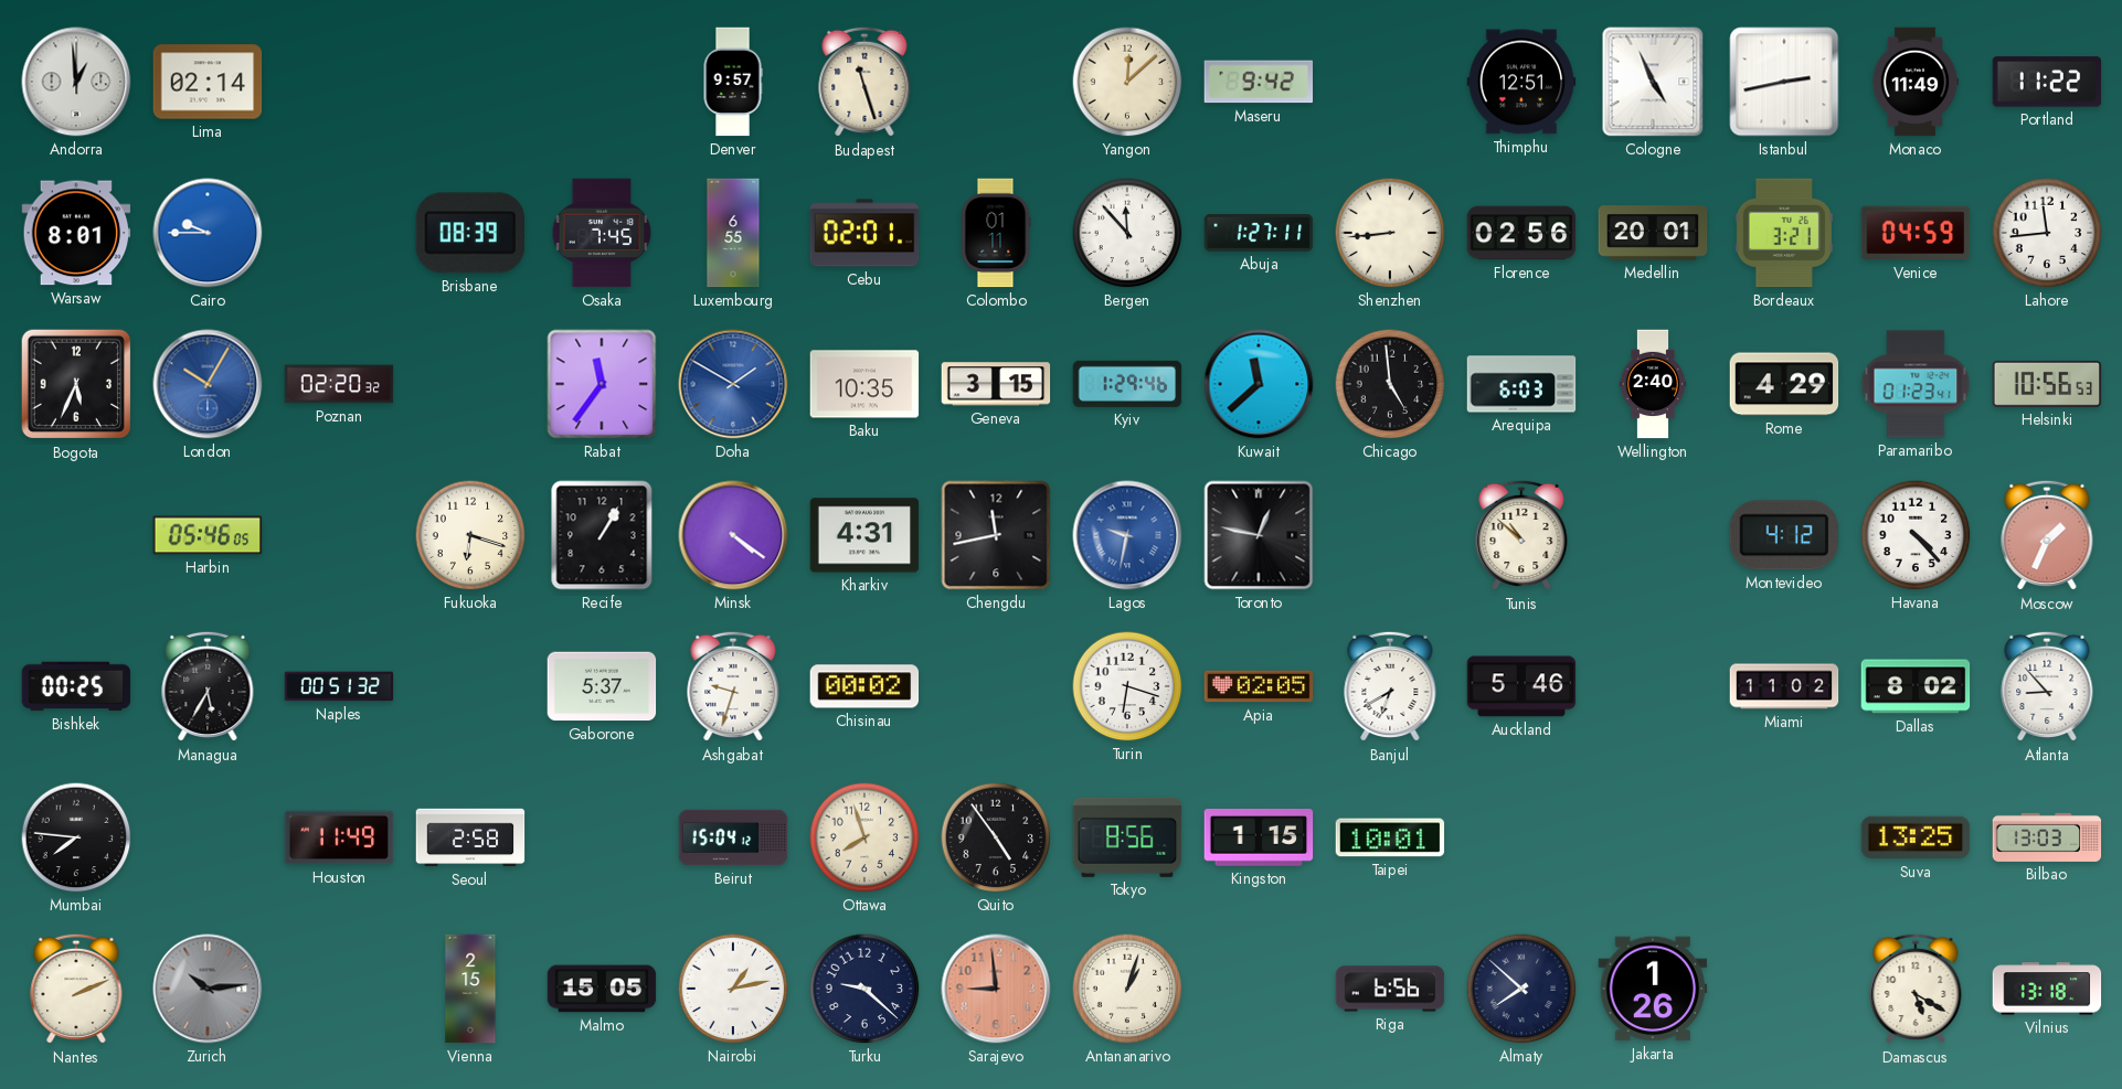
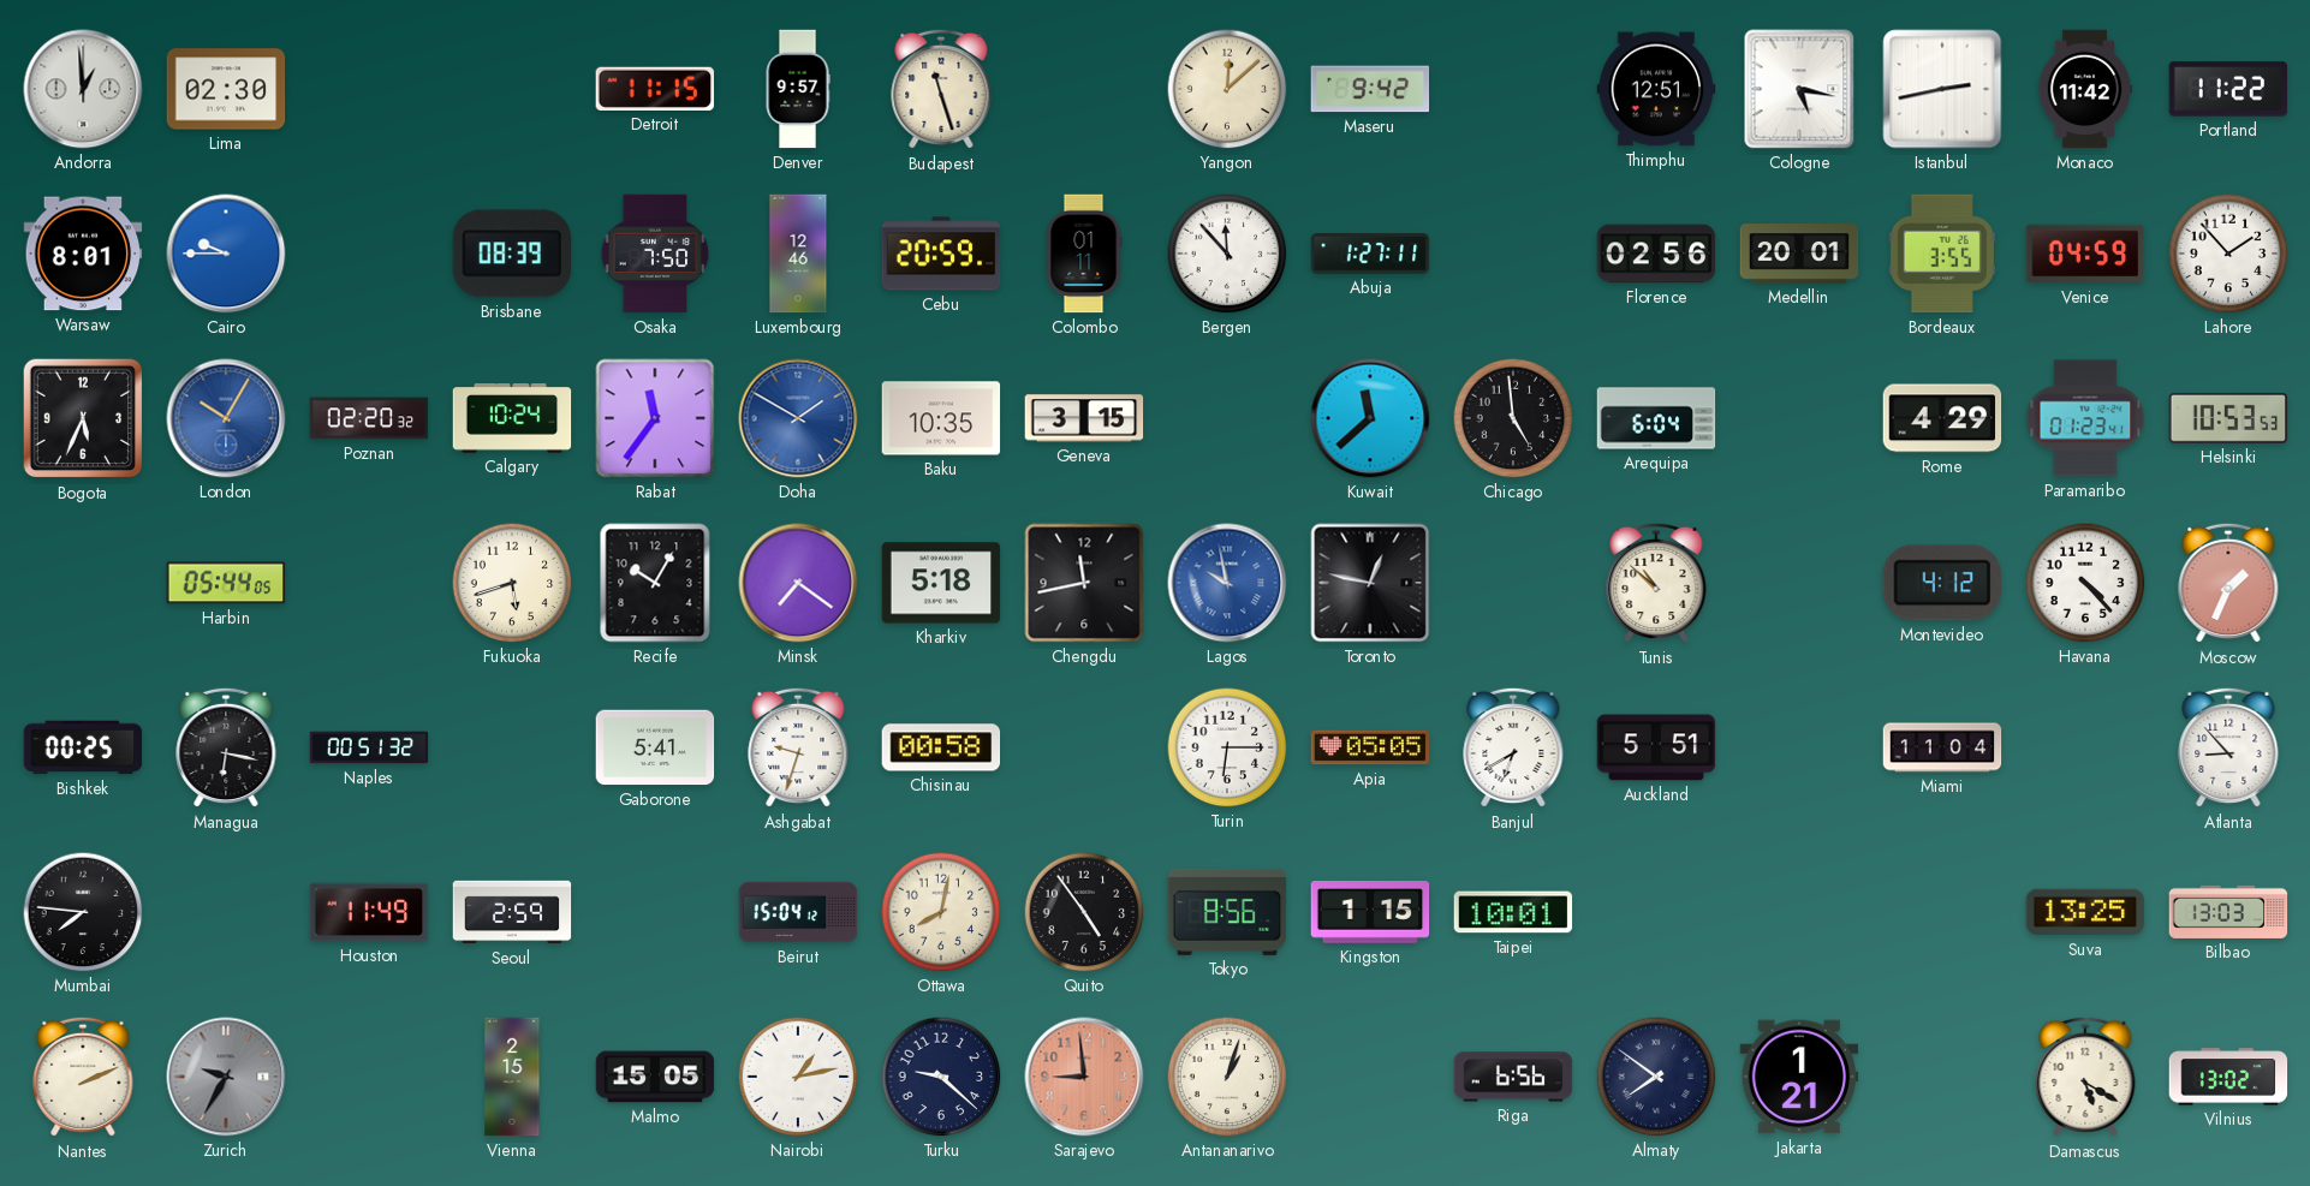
Lima: 02:14 -> 02:30
Detroit: none -> 11:15
Cologne: 4:56 -> 5:17
Monaco: 11:49 -> 11:42
Osaka: 7:45 -> 7:50
Luxembourg: 6:55 -> 12:46
Cebu: 02:01 -> 20:59
Shenzhen: 8:44 -> none
Bordeaux: 3:21 -> 3:55
Lahore: 11:44 -> 1:53
Calgary: none -> 10:24
Kyiv: 1:29 -> none
Arequipa: 6:03 -> 6:04
Wellington: 2:40 -> none
Helsinki: 10:56 -> 10:53
Harbin: 05:46 -> 05:44
Fukuoka: 6:18 -> 5:42
Recife: 1:05 -> 10:05
Minsk: 4:21 -> 7:21
Kharkiv: 4:31 -> 5:18
Lagos: 9:32 -> 9:58
Managua: 5:35 -> 6:17
Gaborone: 5:37 -> 5:41
Chisinau: 00:02 -> 00:58
Turin: 6:18 -> 6:15
Apia: 02:05 -> 05:05
Auckland: 5:46 -> 5:51
Miami: 11:02 -> 11:04
Dallas: 8:02 -> none
Seoul: 2:58 -> 2:59
Ottawa: 7:57 -> 8:02
Zurich: 10:14 -> 9:35
Almaty: 7:52 -> 7:51
Jakarta: 1:26 -> 1:21
Vilnius: 13:18 -> 13:02
